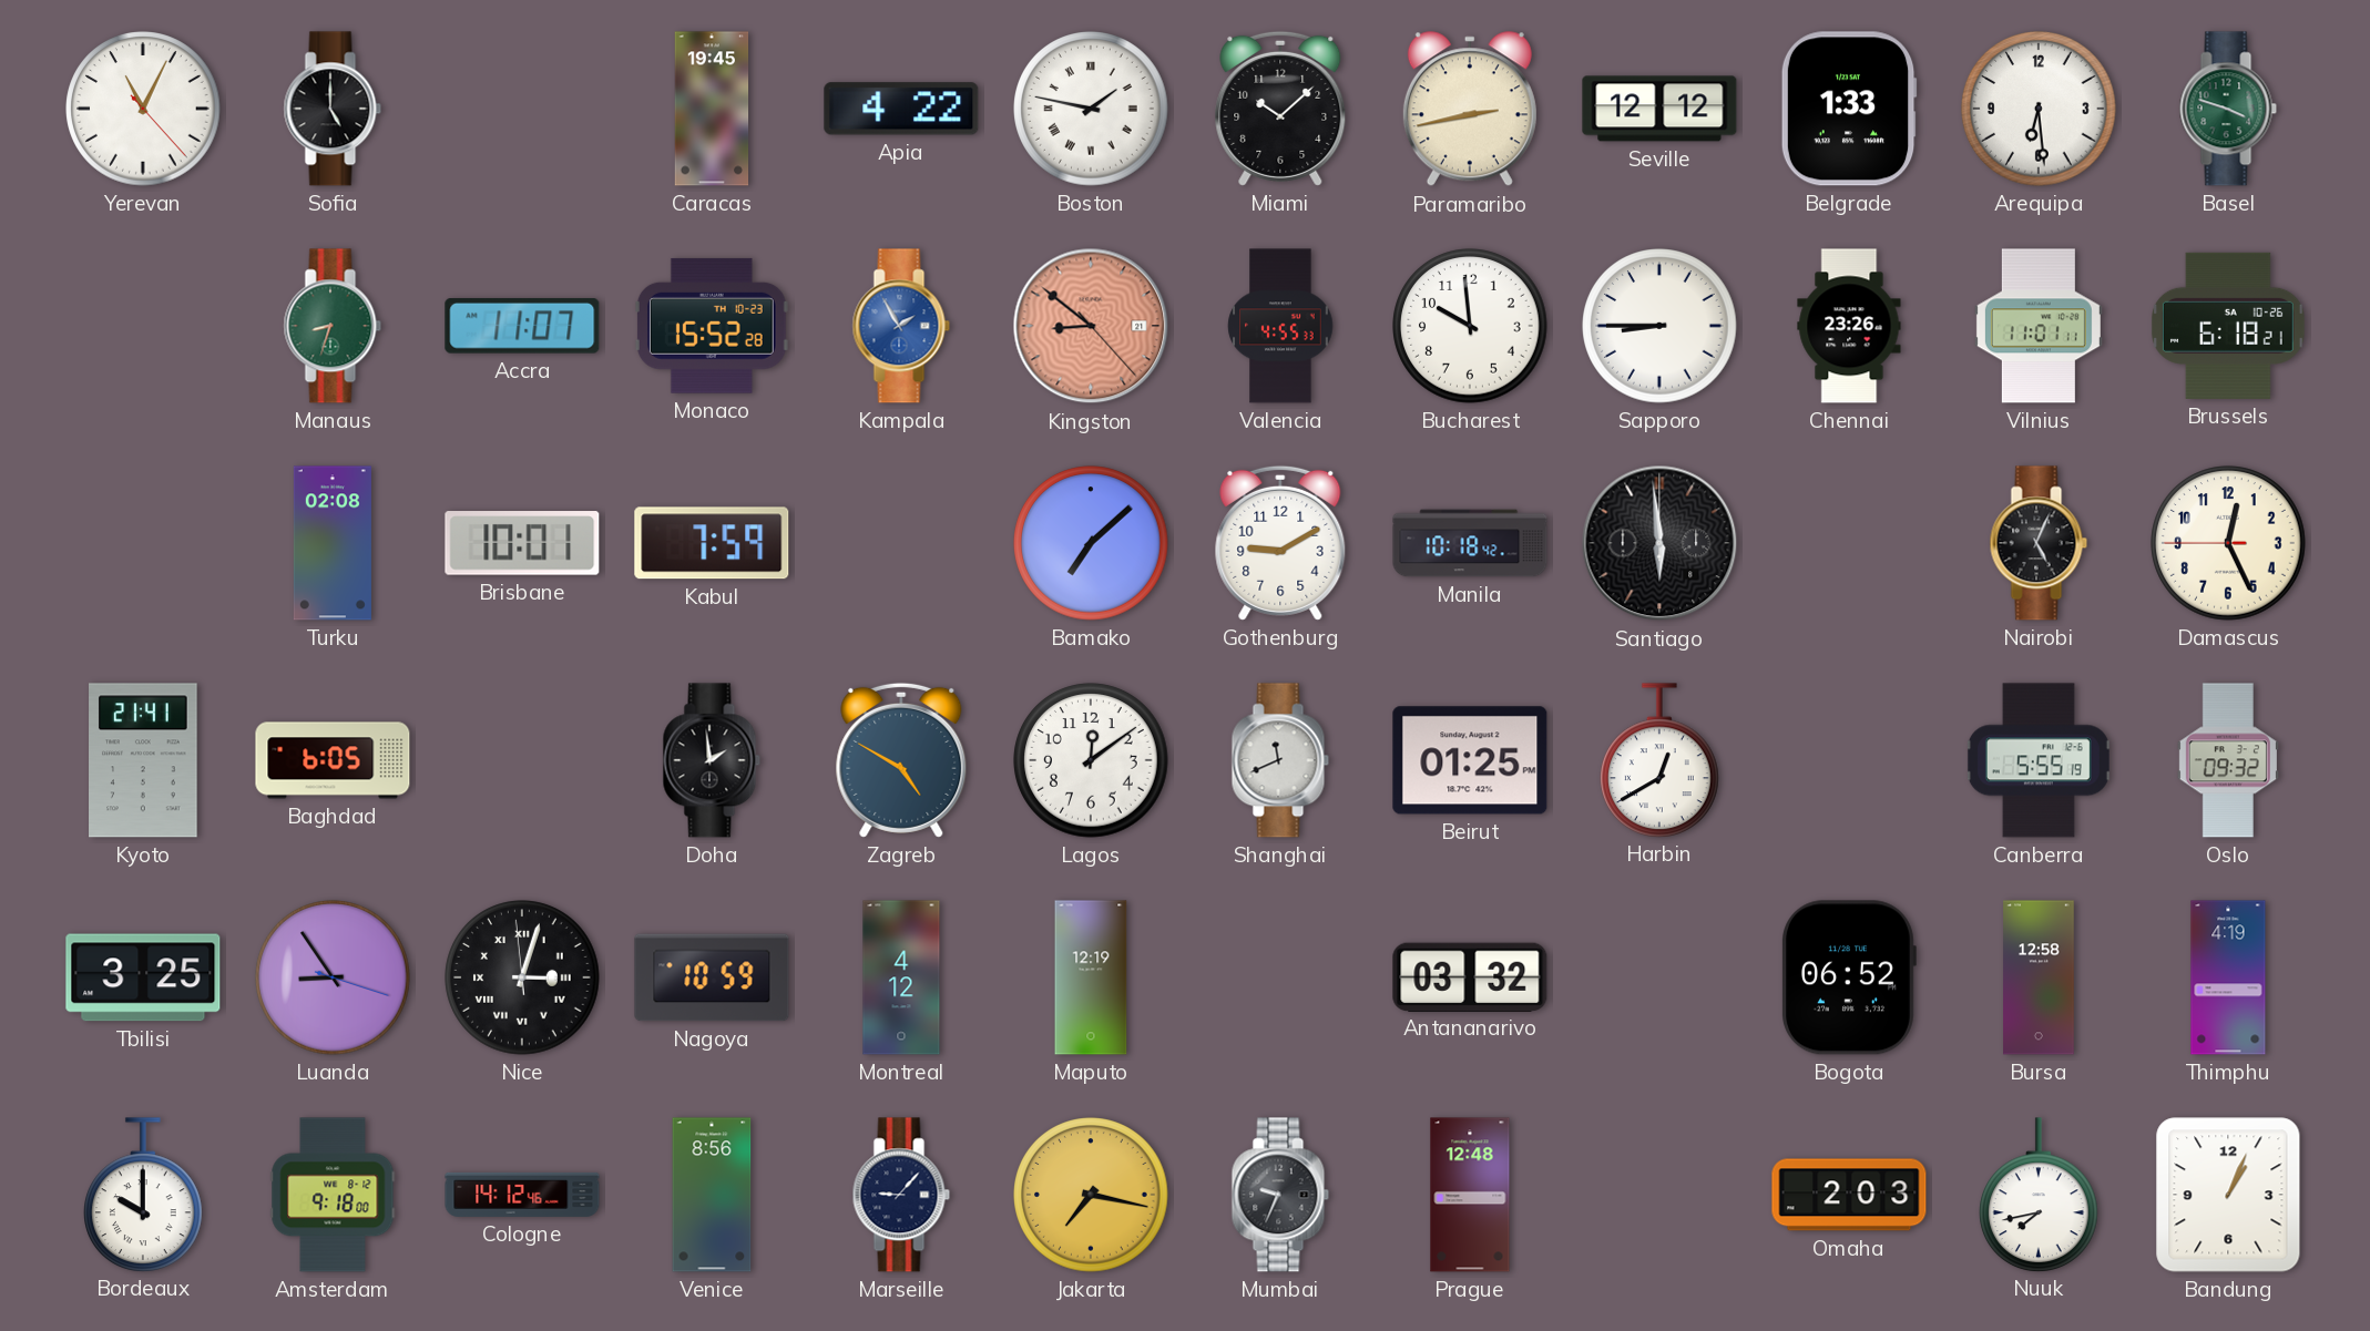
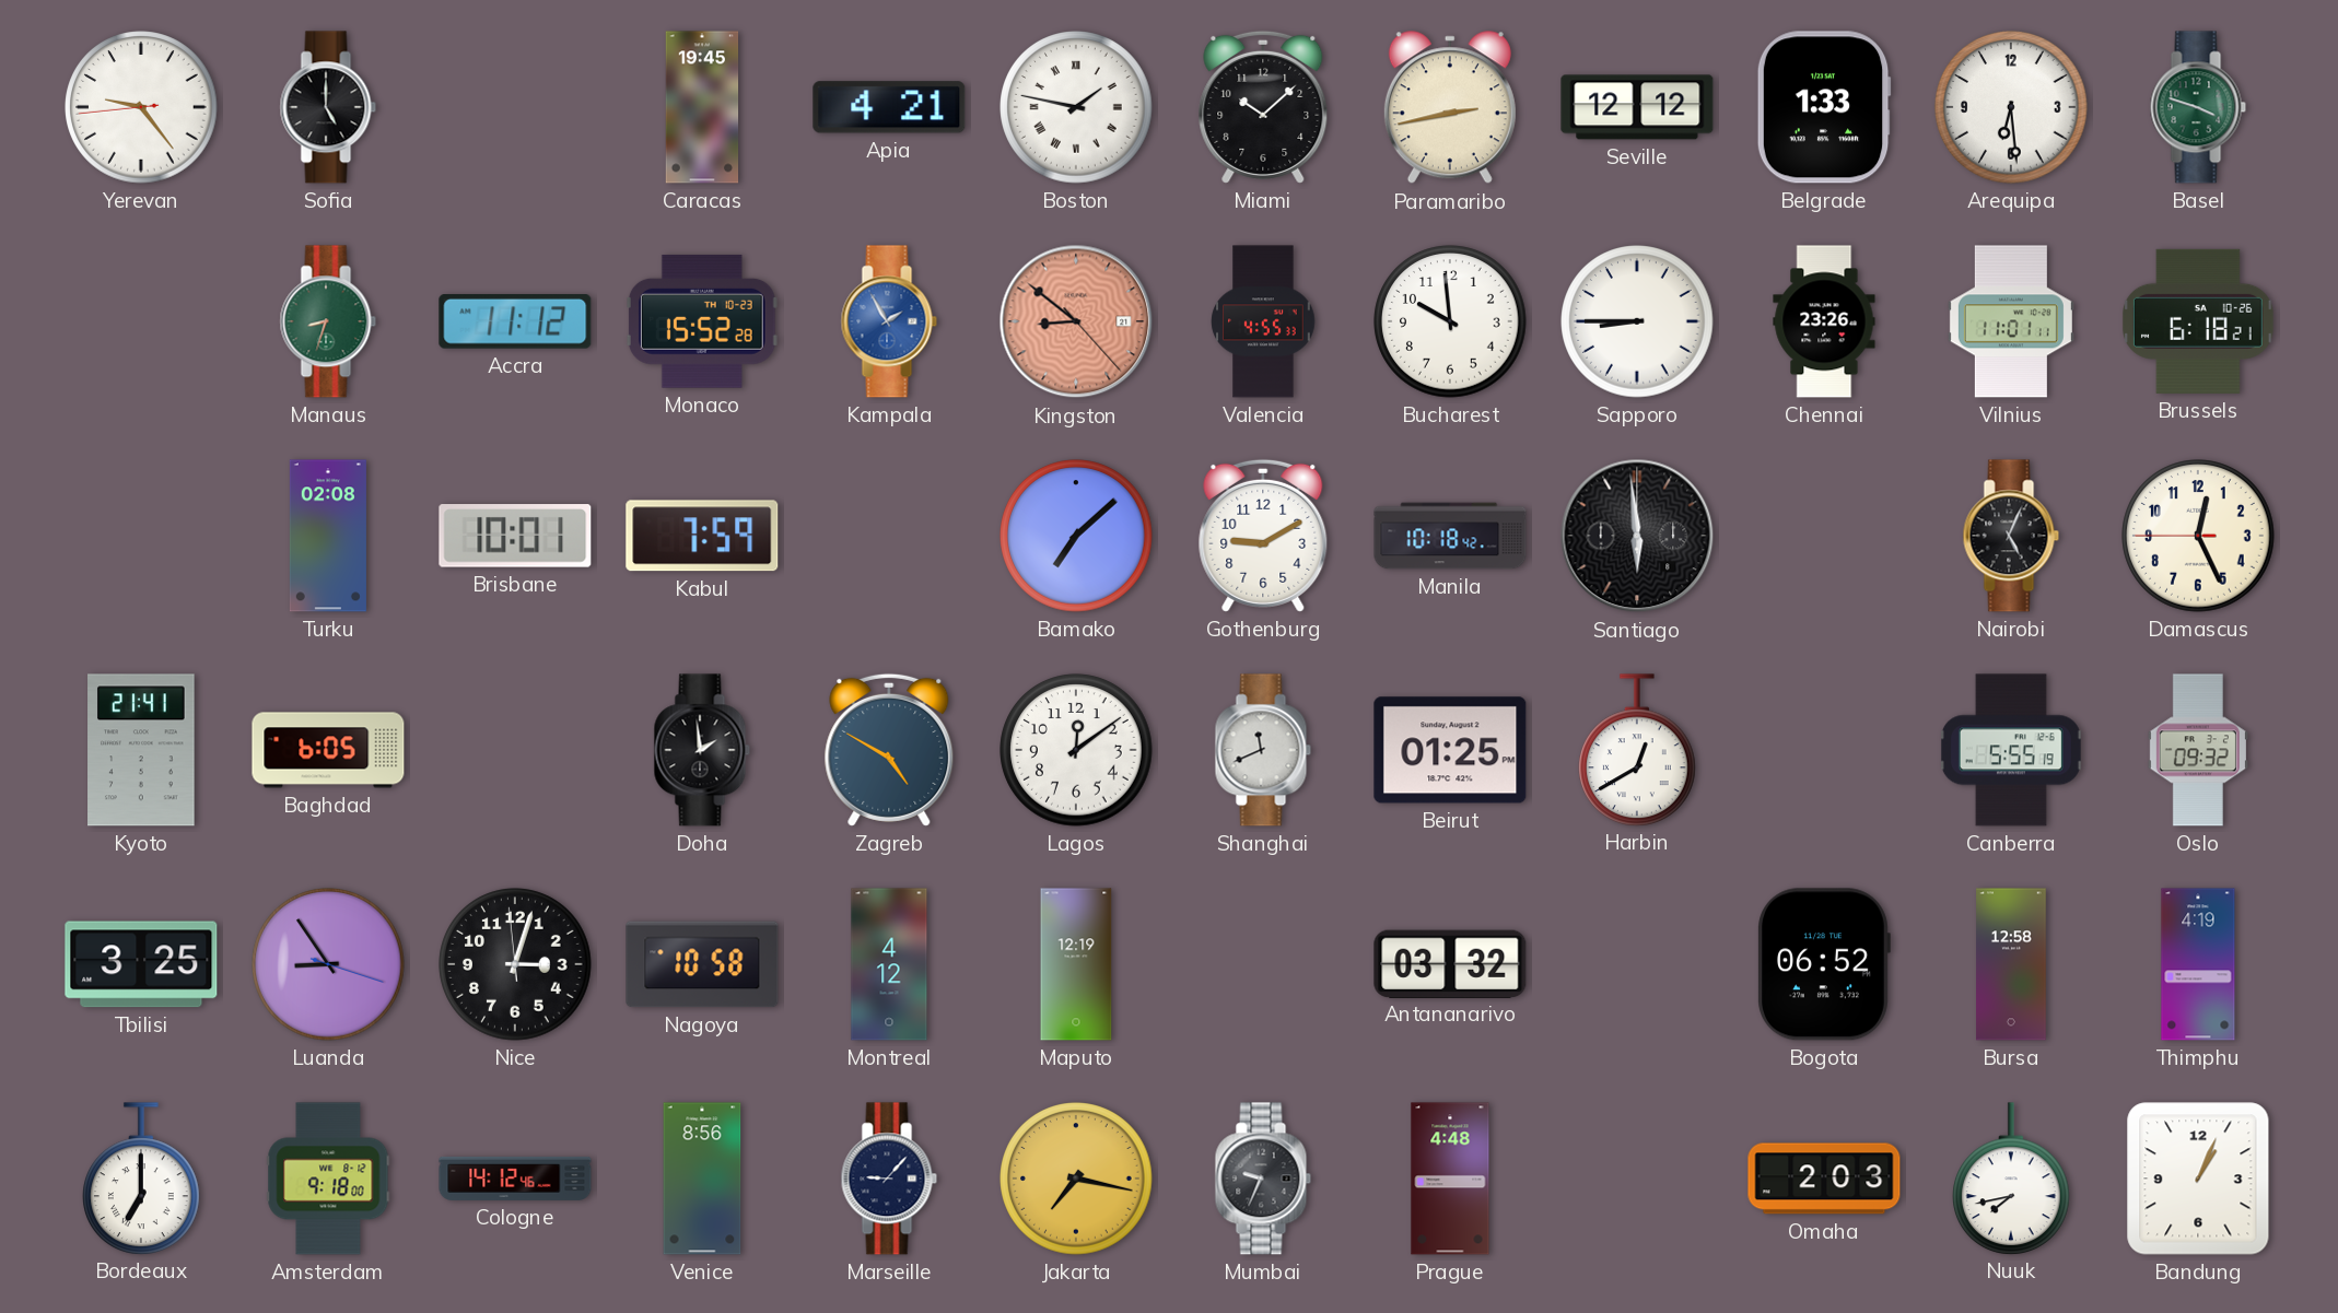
Yerevan: 11:04 -> 9:23
Apia: 4:22 -> 4:21
Accra: 11:07 -> 11:12
Nice numerals: Roman -> Arabic
Nagoya: 10:59 -> 10:58
Bordeaux: 10:00 -> 7:00
Prague: 12:48 -> 4:48
